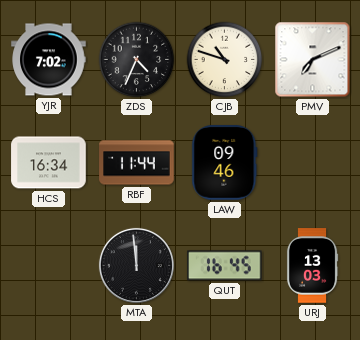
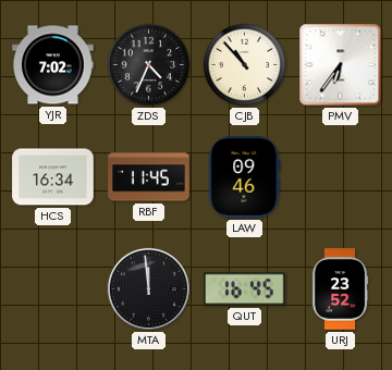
CJB: 10:48 -> 10:53
PMV: 7:11 -> 6:36
RBF: 11:44 -> 11:45
URJ: 13:03 -> 23:52
